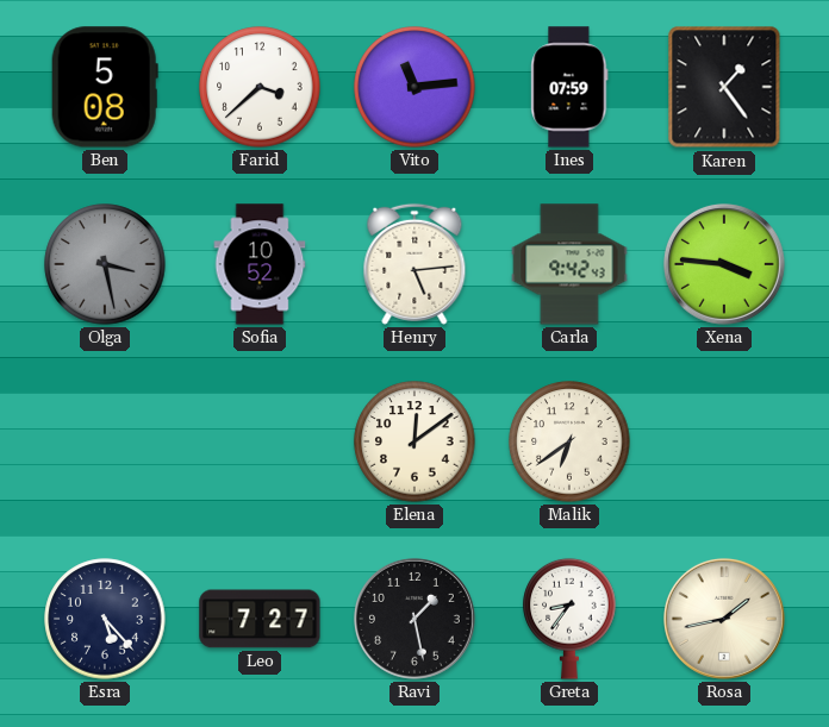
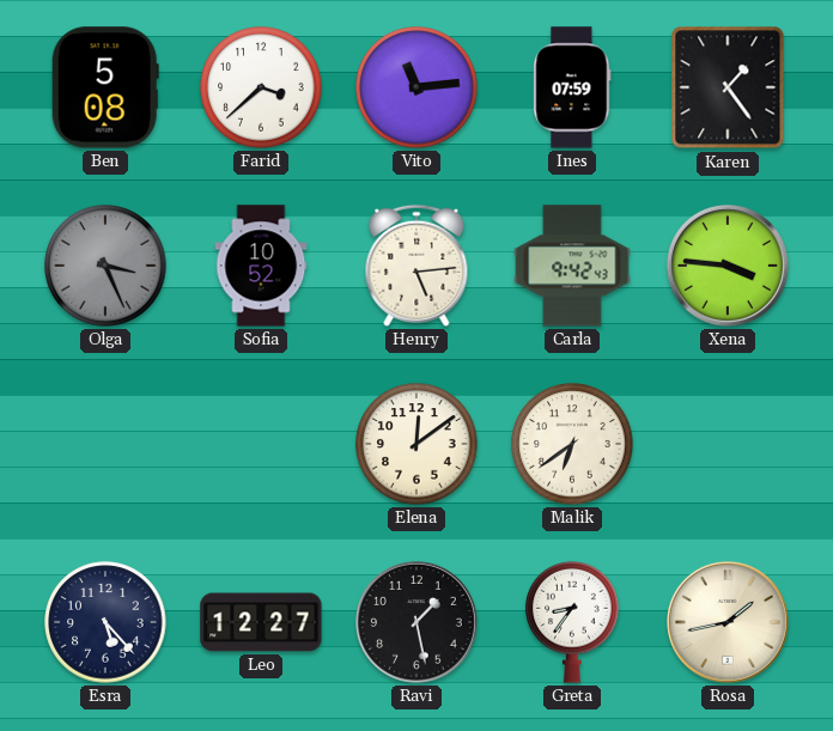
Olga: 3:28 -> 3:26
Leo: 7:27 -> 12:27
